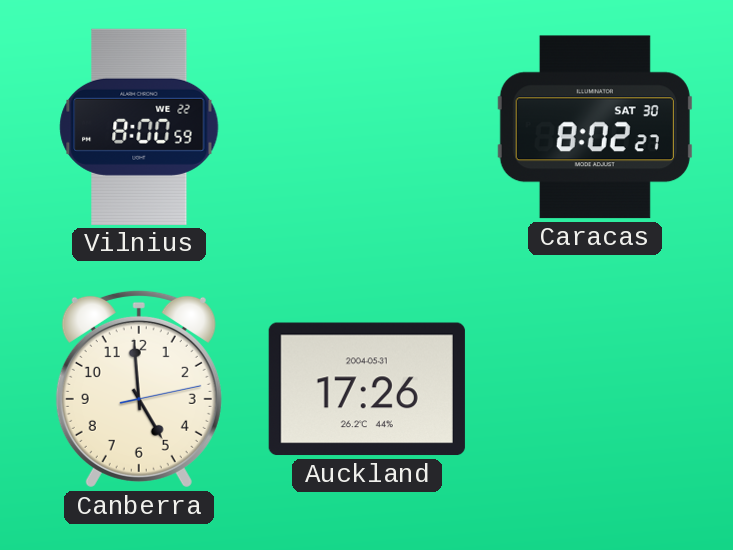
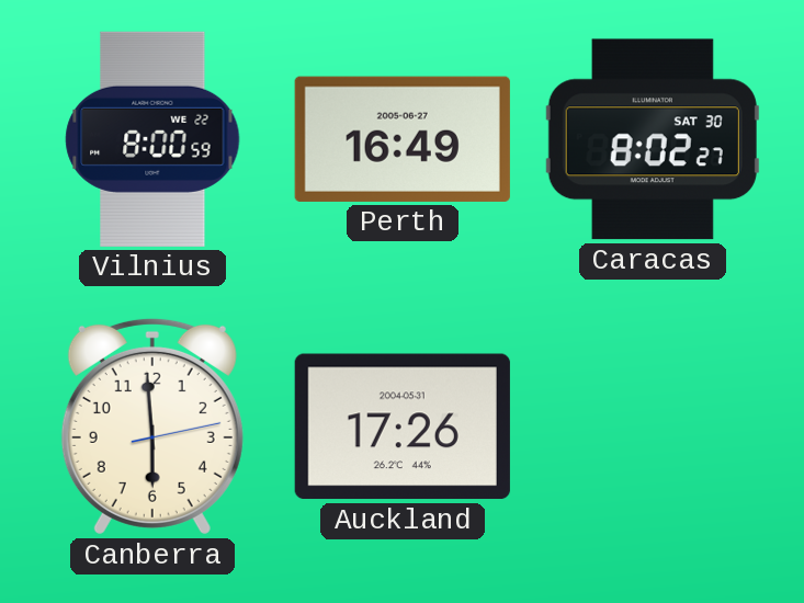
Perth: none -> 16:49
Canberra: 4:59 -> 5:59
